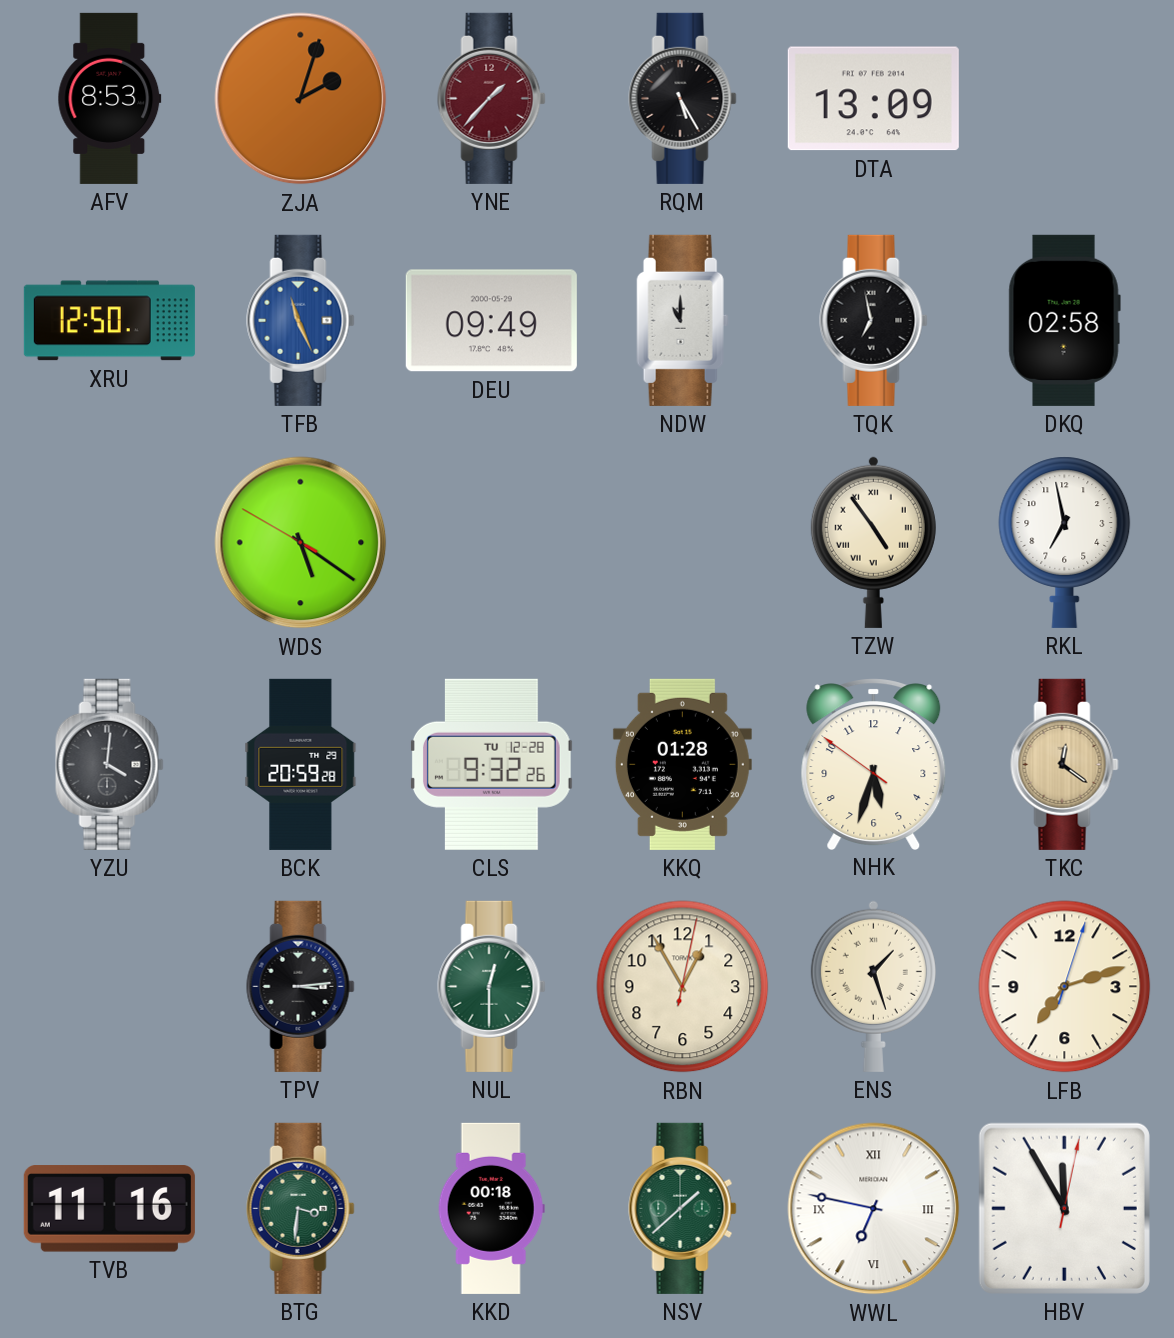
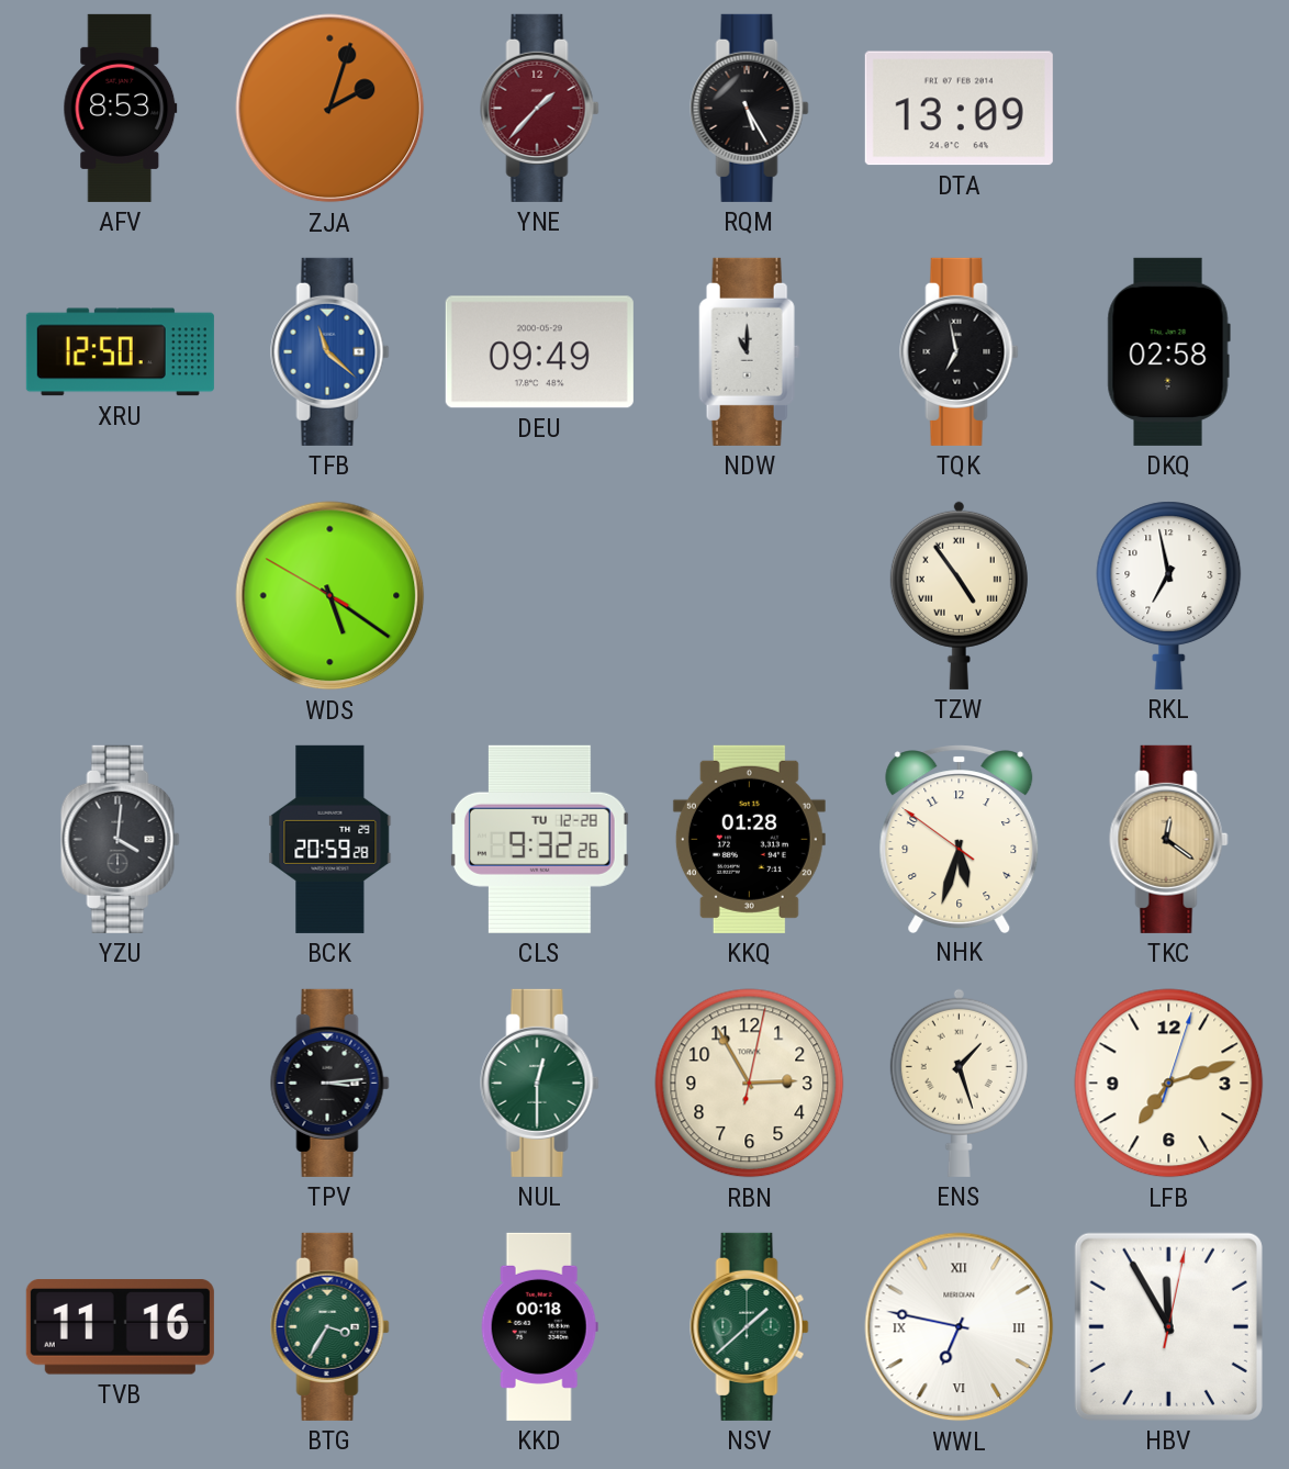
TFB: 11:26 -> 11:22
RBN: 12:55 -> 2:55
BTG: 3:31 -> 3:35
